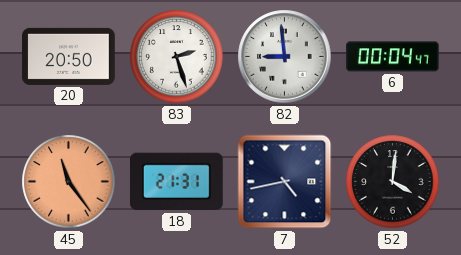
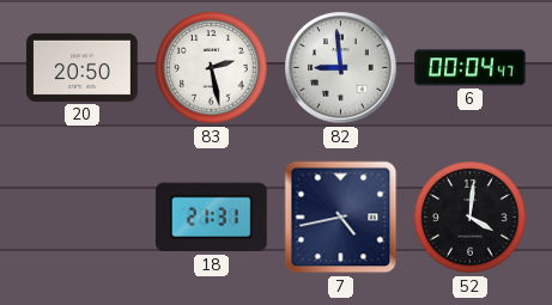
83: 2:27 -> 2:28
45: 11:24 -> none
